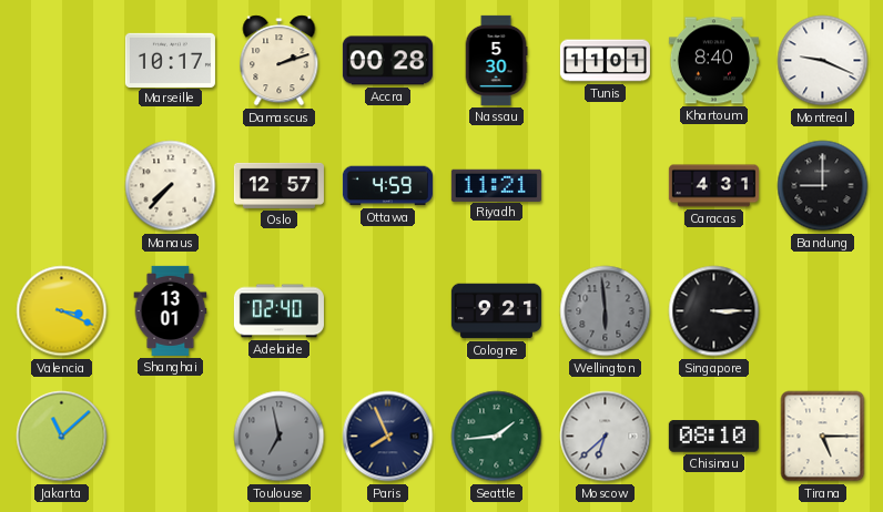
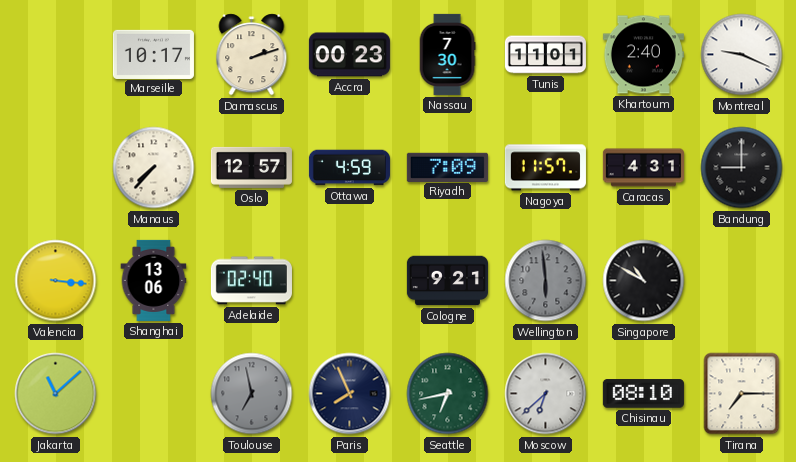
Accra: 00:28 -> 00:23
Nassau: 5:30 -> 7:30
Khartoum: 8:40 -> 2:40
Riyadh: 11:21 -> 7:09
Nagoya: none -> 11:57
Valencia: 3:19 -> 3:16
Shanghai: 13:01 -> 13:06
Singapore: 3:15 -> 10:50
Seattle: 1:44 -> 6:43
Tirana: 5:15 -> 7:15
